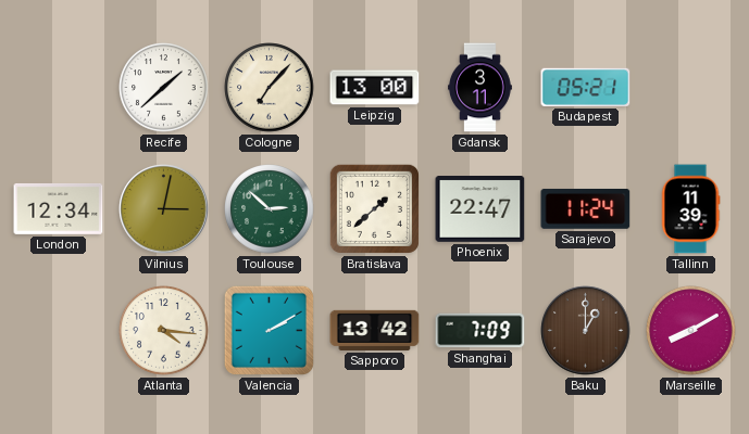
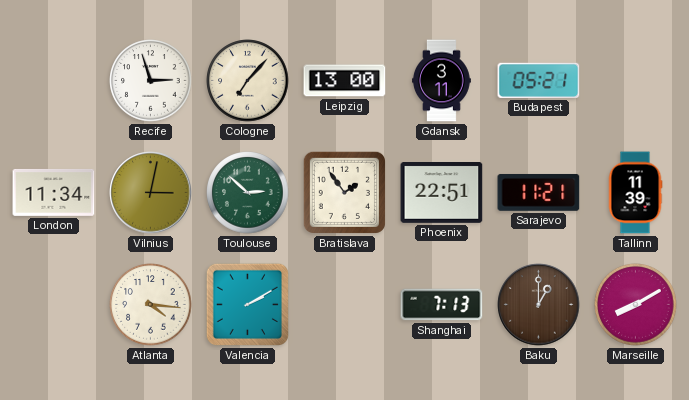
Recife: 1:38 -> 2:57
London: 12:34 -> 11:34
Bratislava: 1:38 -> 1:54
Phoenix: 22:47 -> 22:51
Sarajevo: 11:24 -> 11:21
Sapporo: 13:42 -> none
Shanghai: 7:09 -> 7:13
